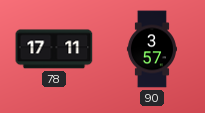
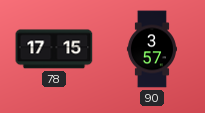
78: 17:11 -> 17:15
